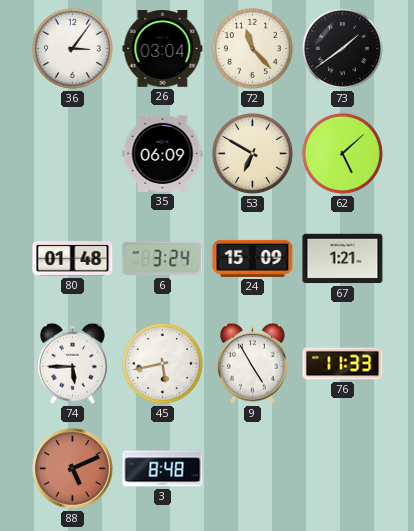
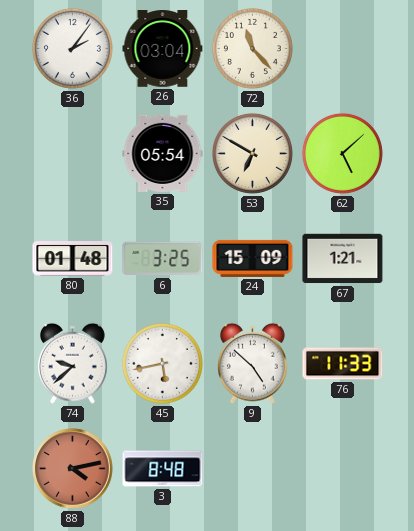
36: 3:06 -> 2:06
73: 1:39 -> none
35: 06:09 -> 05:54
6: 3:24 -> 3:25
74: 5:45 -> 9:38
9: 4:55 -> 4:52
88: 5:11 -> 4:13
